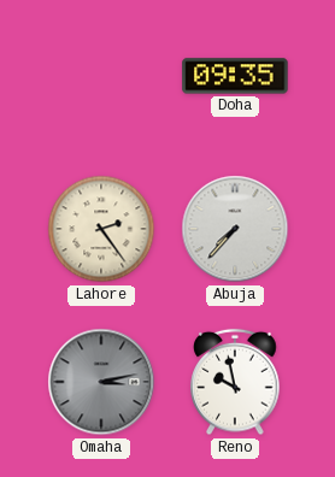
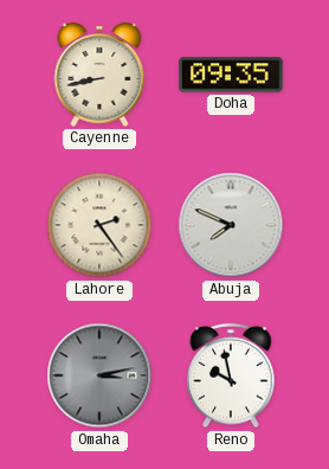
Cayenne: none -> 8:43
Abuja: 7:37 -> 7:49
